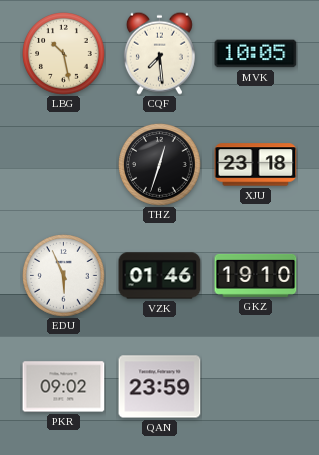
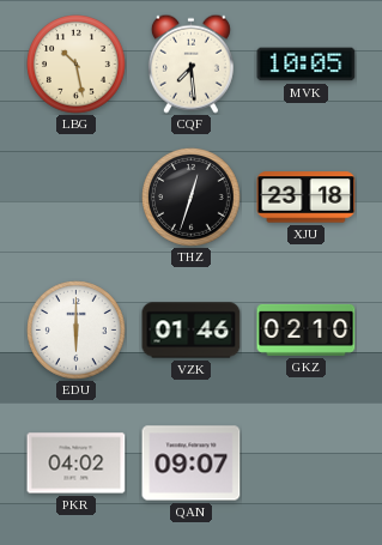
EDU: 5:56 -> 6:00
GKZ: 19:10 -> 02:10
PKR: 09:02 -> 04:02
QAN: 23:59 -> 09:07
